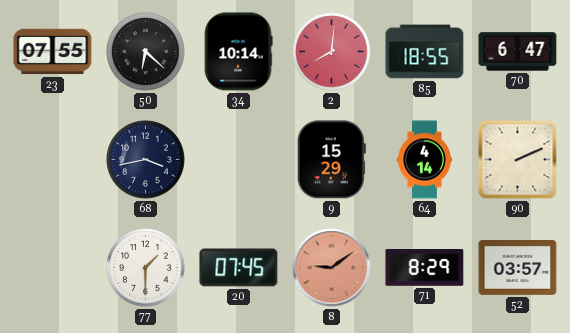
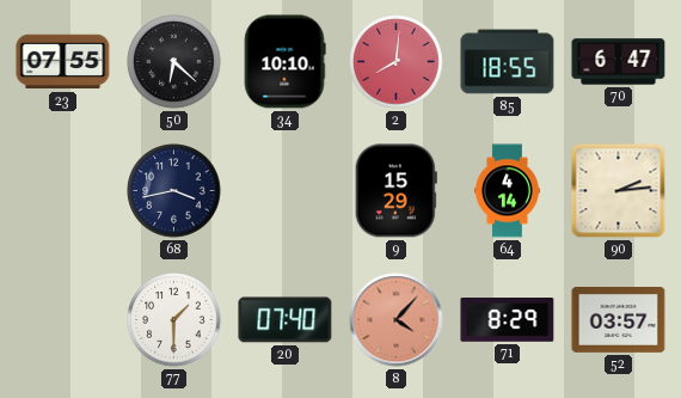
34: 10:14 -> 10:10
90: 2:11 -> 2:14
20: 07:45 -> 07:40
8: 9:09 -> 4:07
